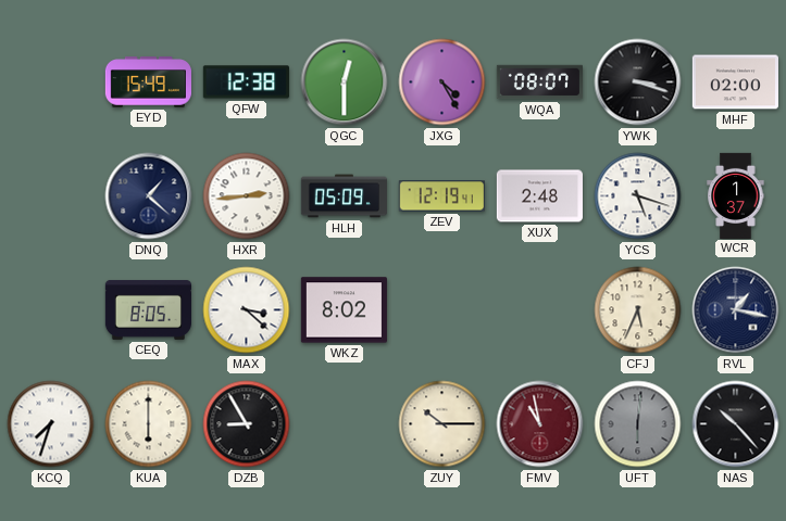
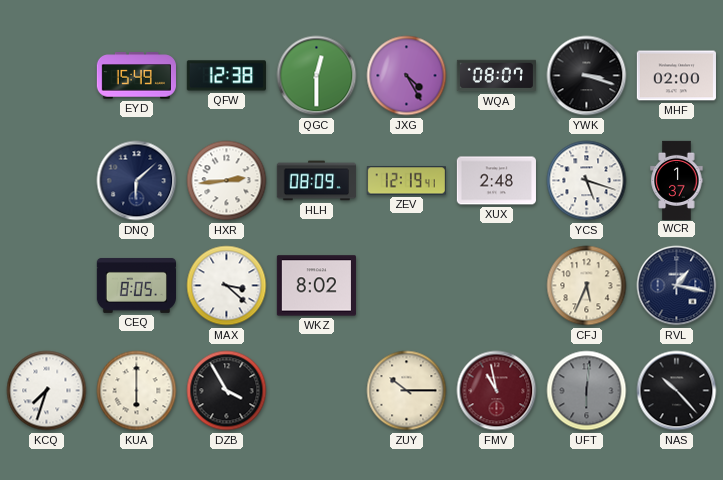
DNQ: 1:22 -> 6:08
HLH: 05:09 -> 08:09
DZB: 8:55 -> 3:55
